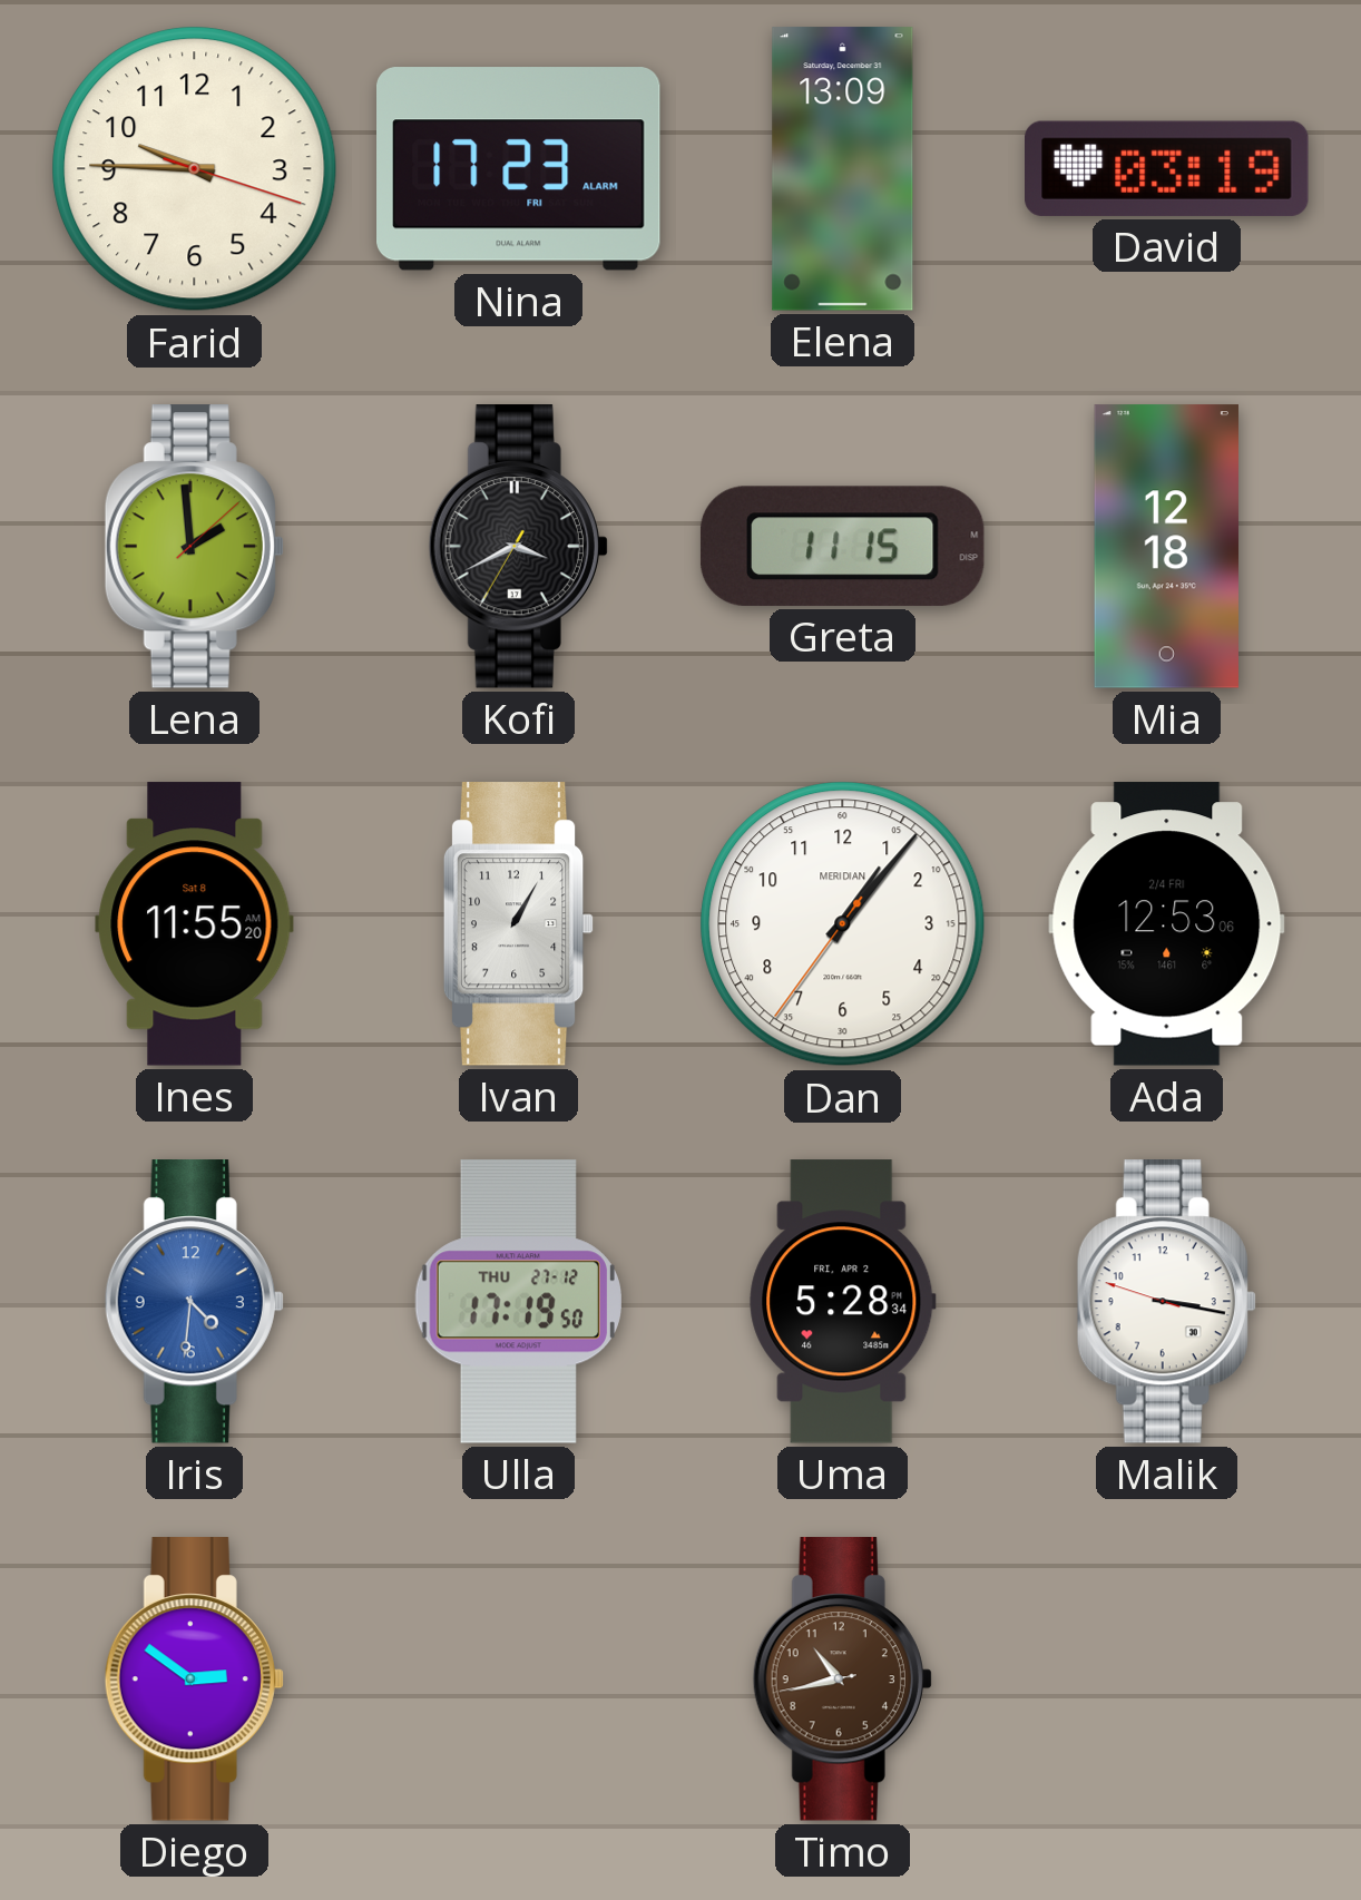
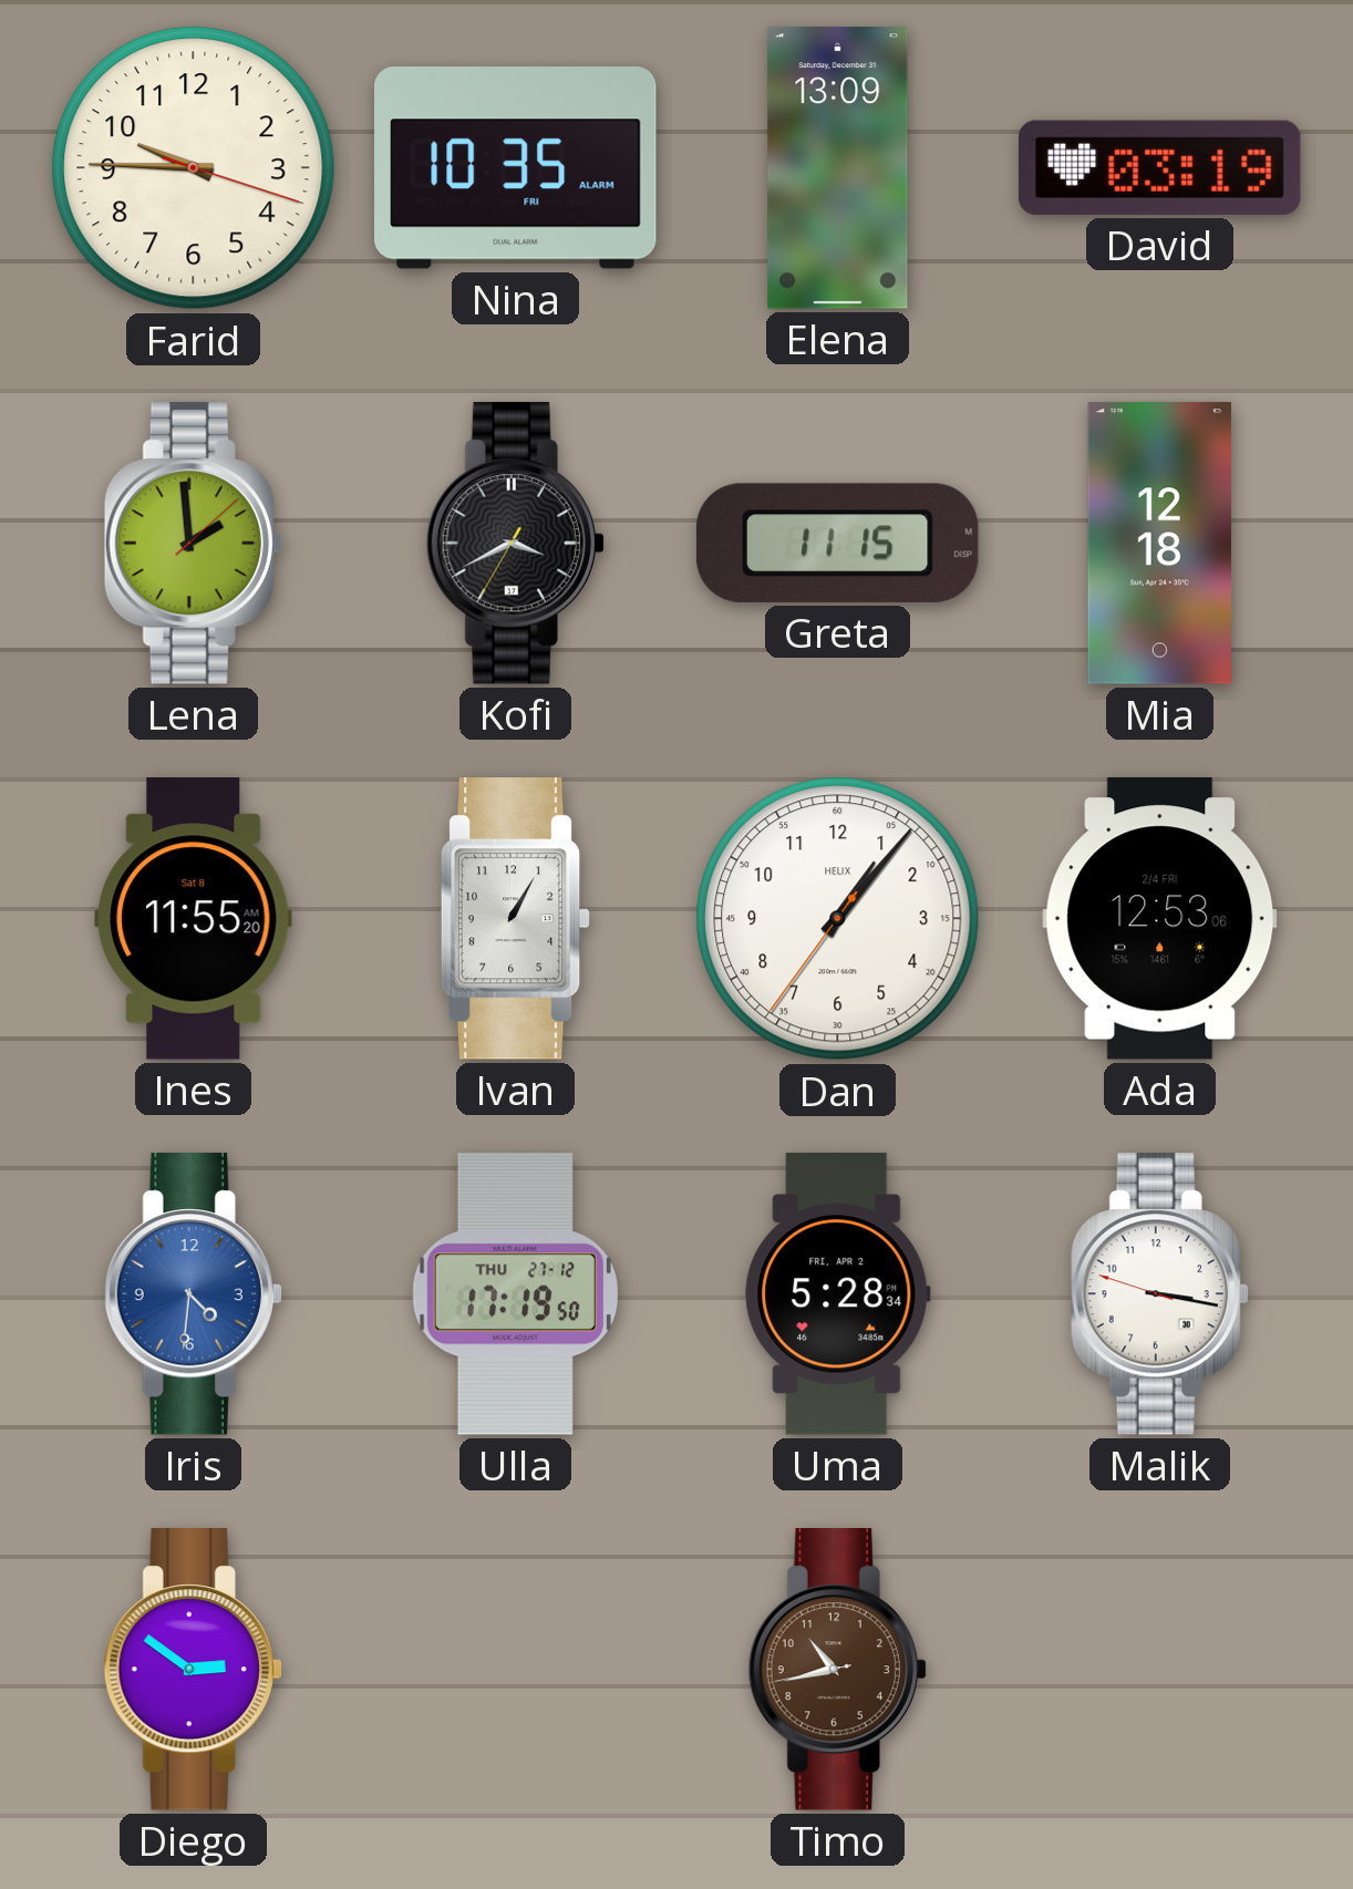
Nina: 17:23 -> 10:35
Dan brand: MERIDIAN -> HELIX
